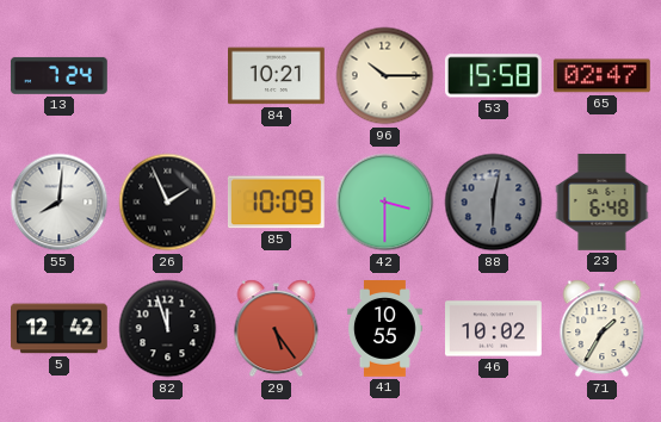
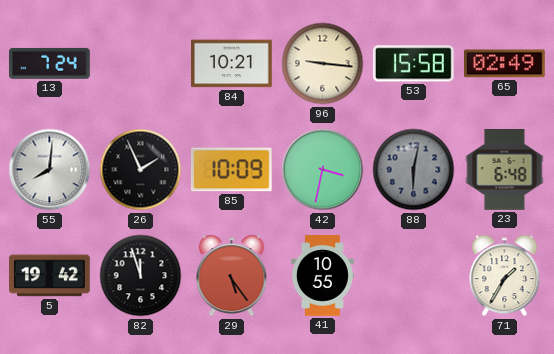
96: 10:15 -> 9:16
65: 02:47 -> 02:49
42: 3:30 -> 3:32
5: 12:42 -> 19:42
46: 10:02 -> none
